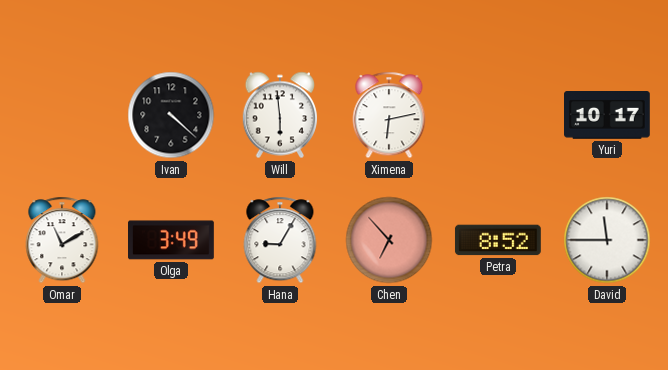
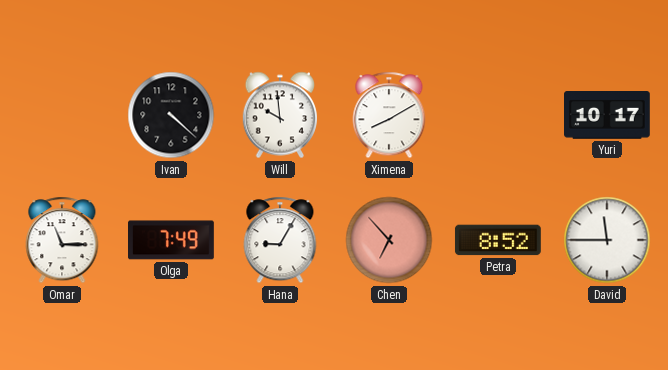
Will: 5:59 -> 9:59
Ximena: 6:13 -> 8:10
Omar: 11:10 -> 11:15
Olga: 3:49 -> 7:49
